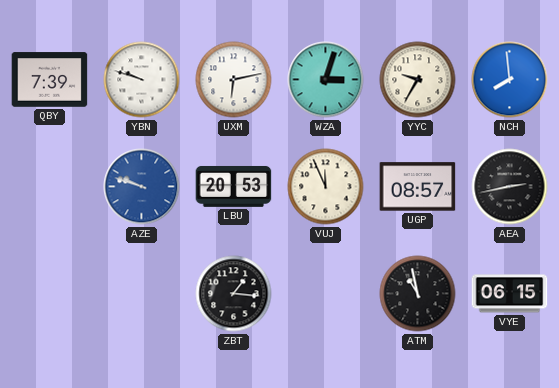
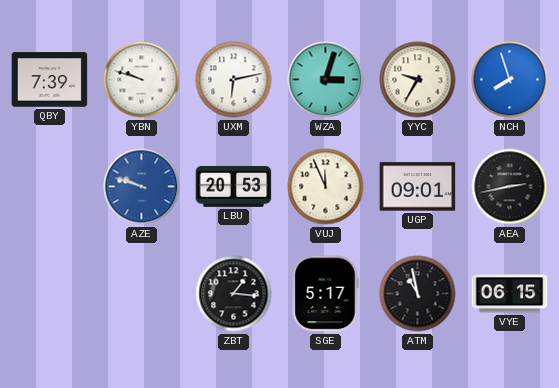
NCH: 7:59 -> 7:57
UGP: 08:57 -> 09:01
SGE: none -> 5:17
